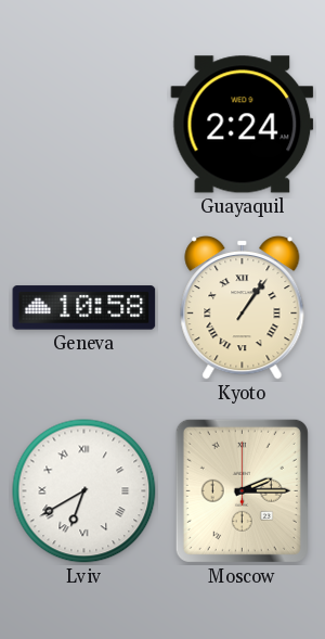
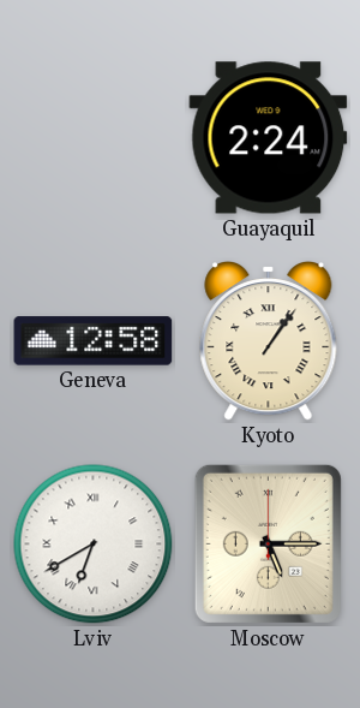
Geneva: 10:58 -> 12:58
Moscow: 2:15 -> 5:15
